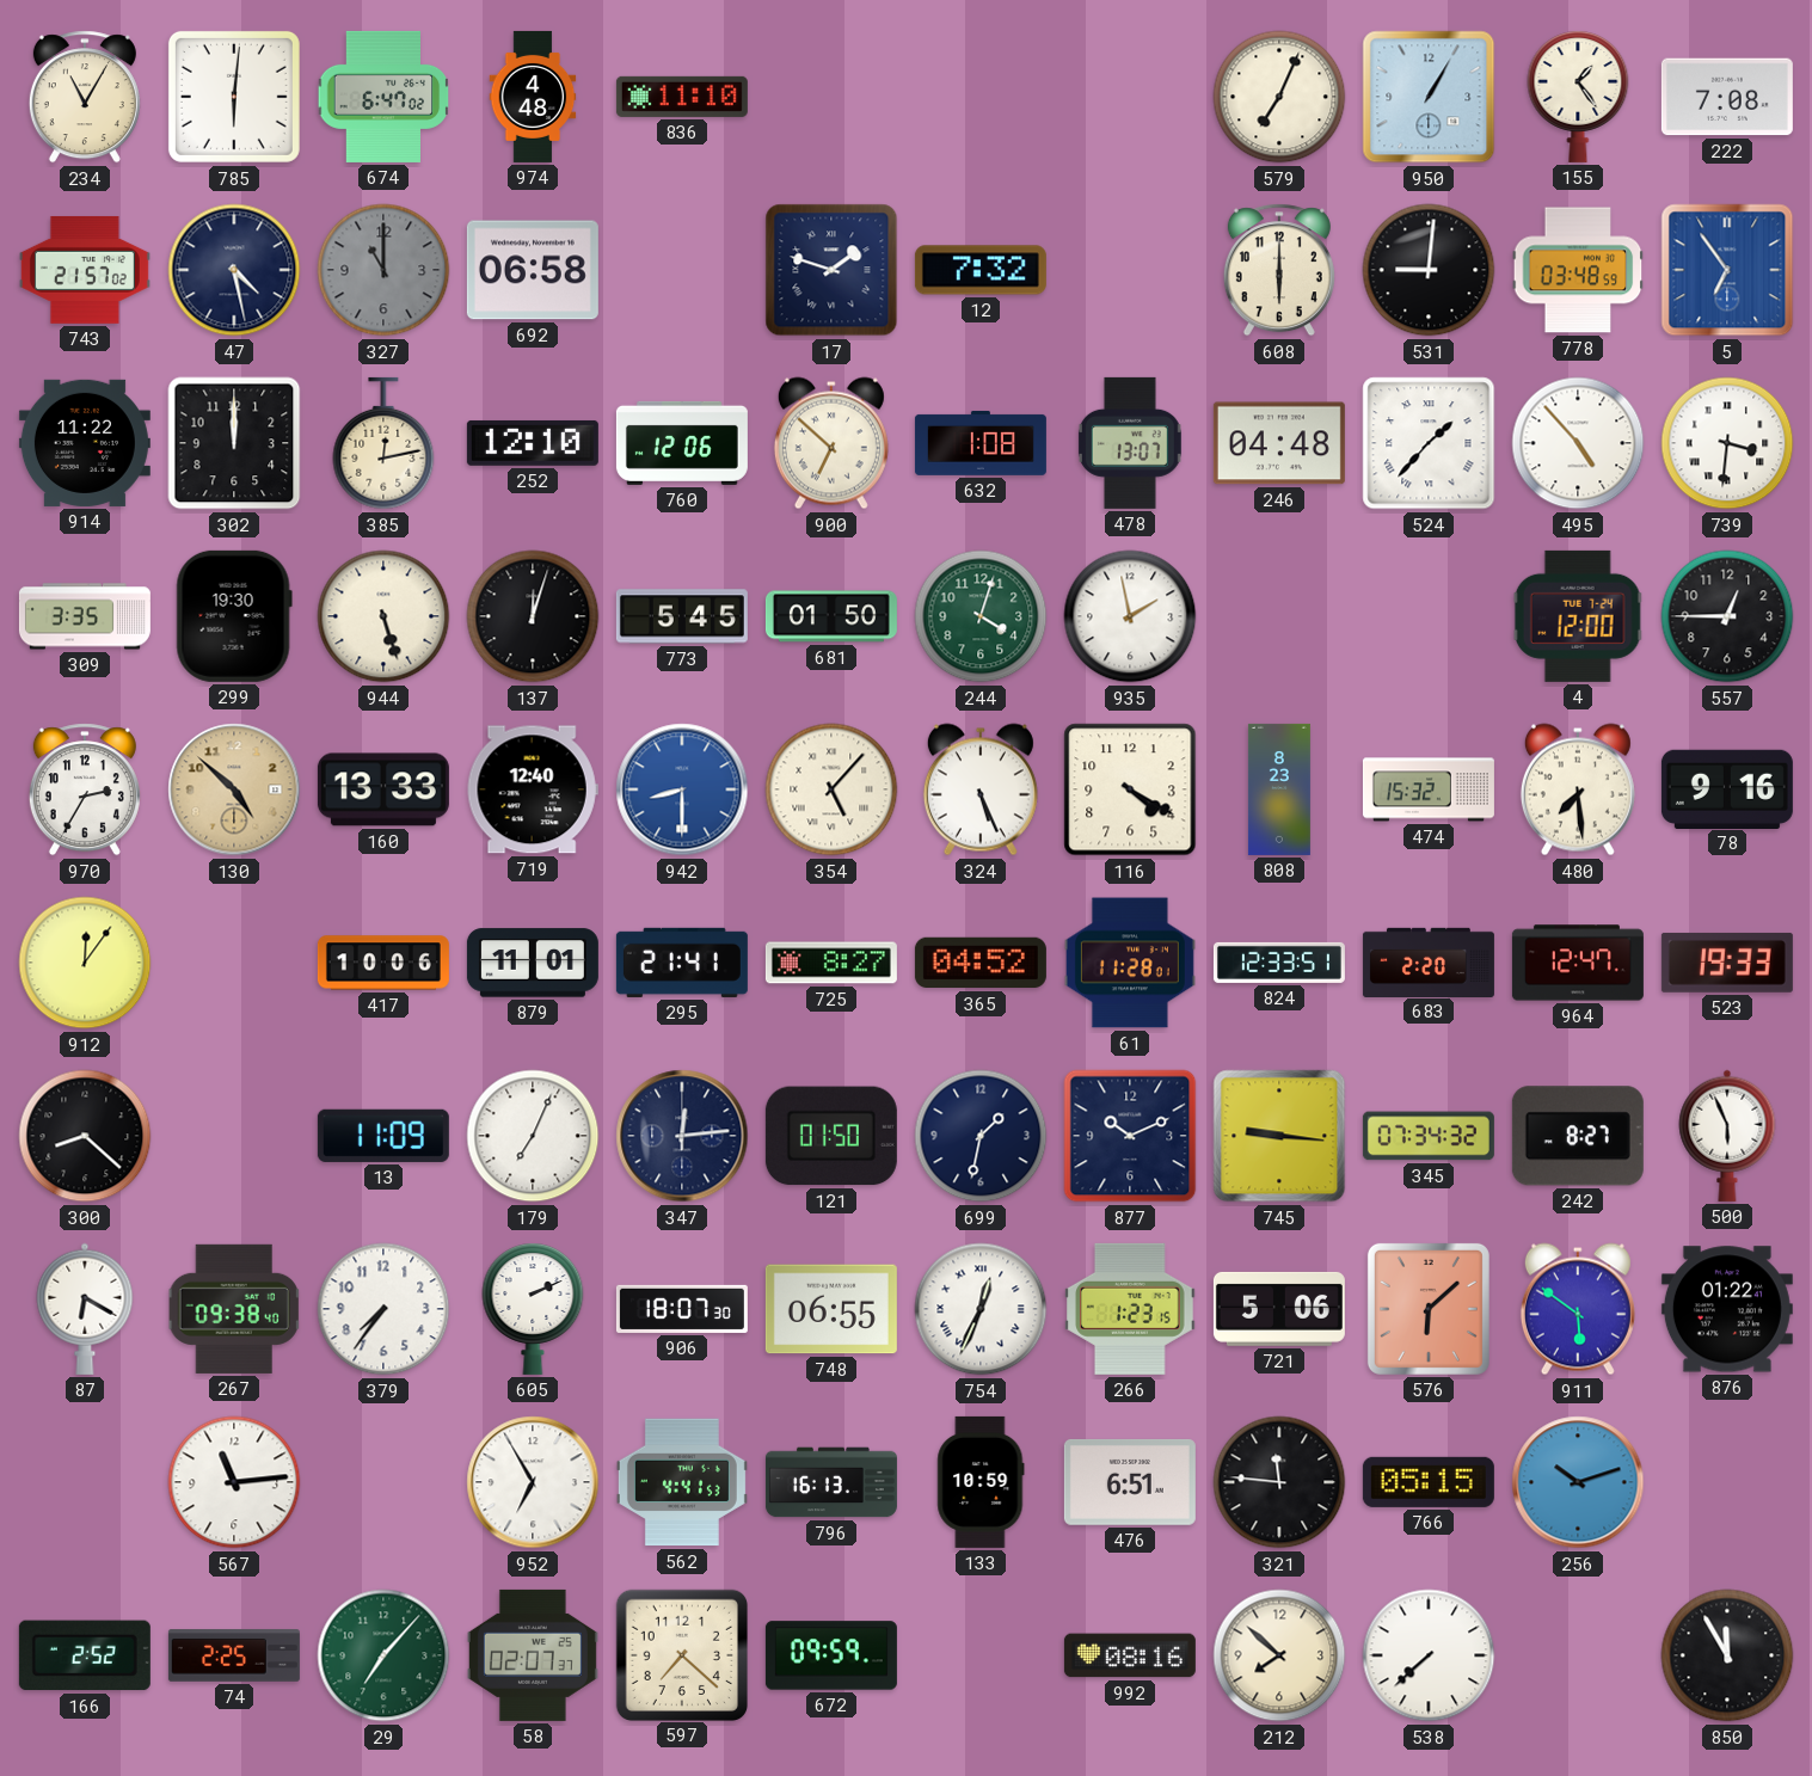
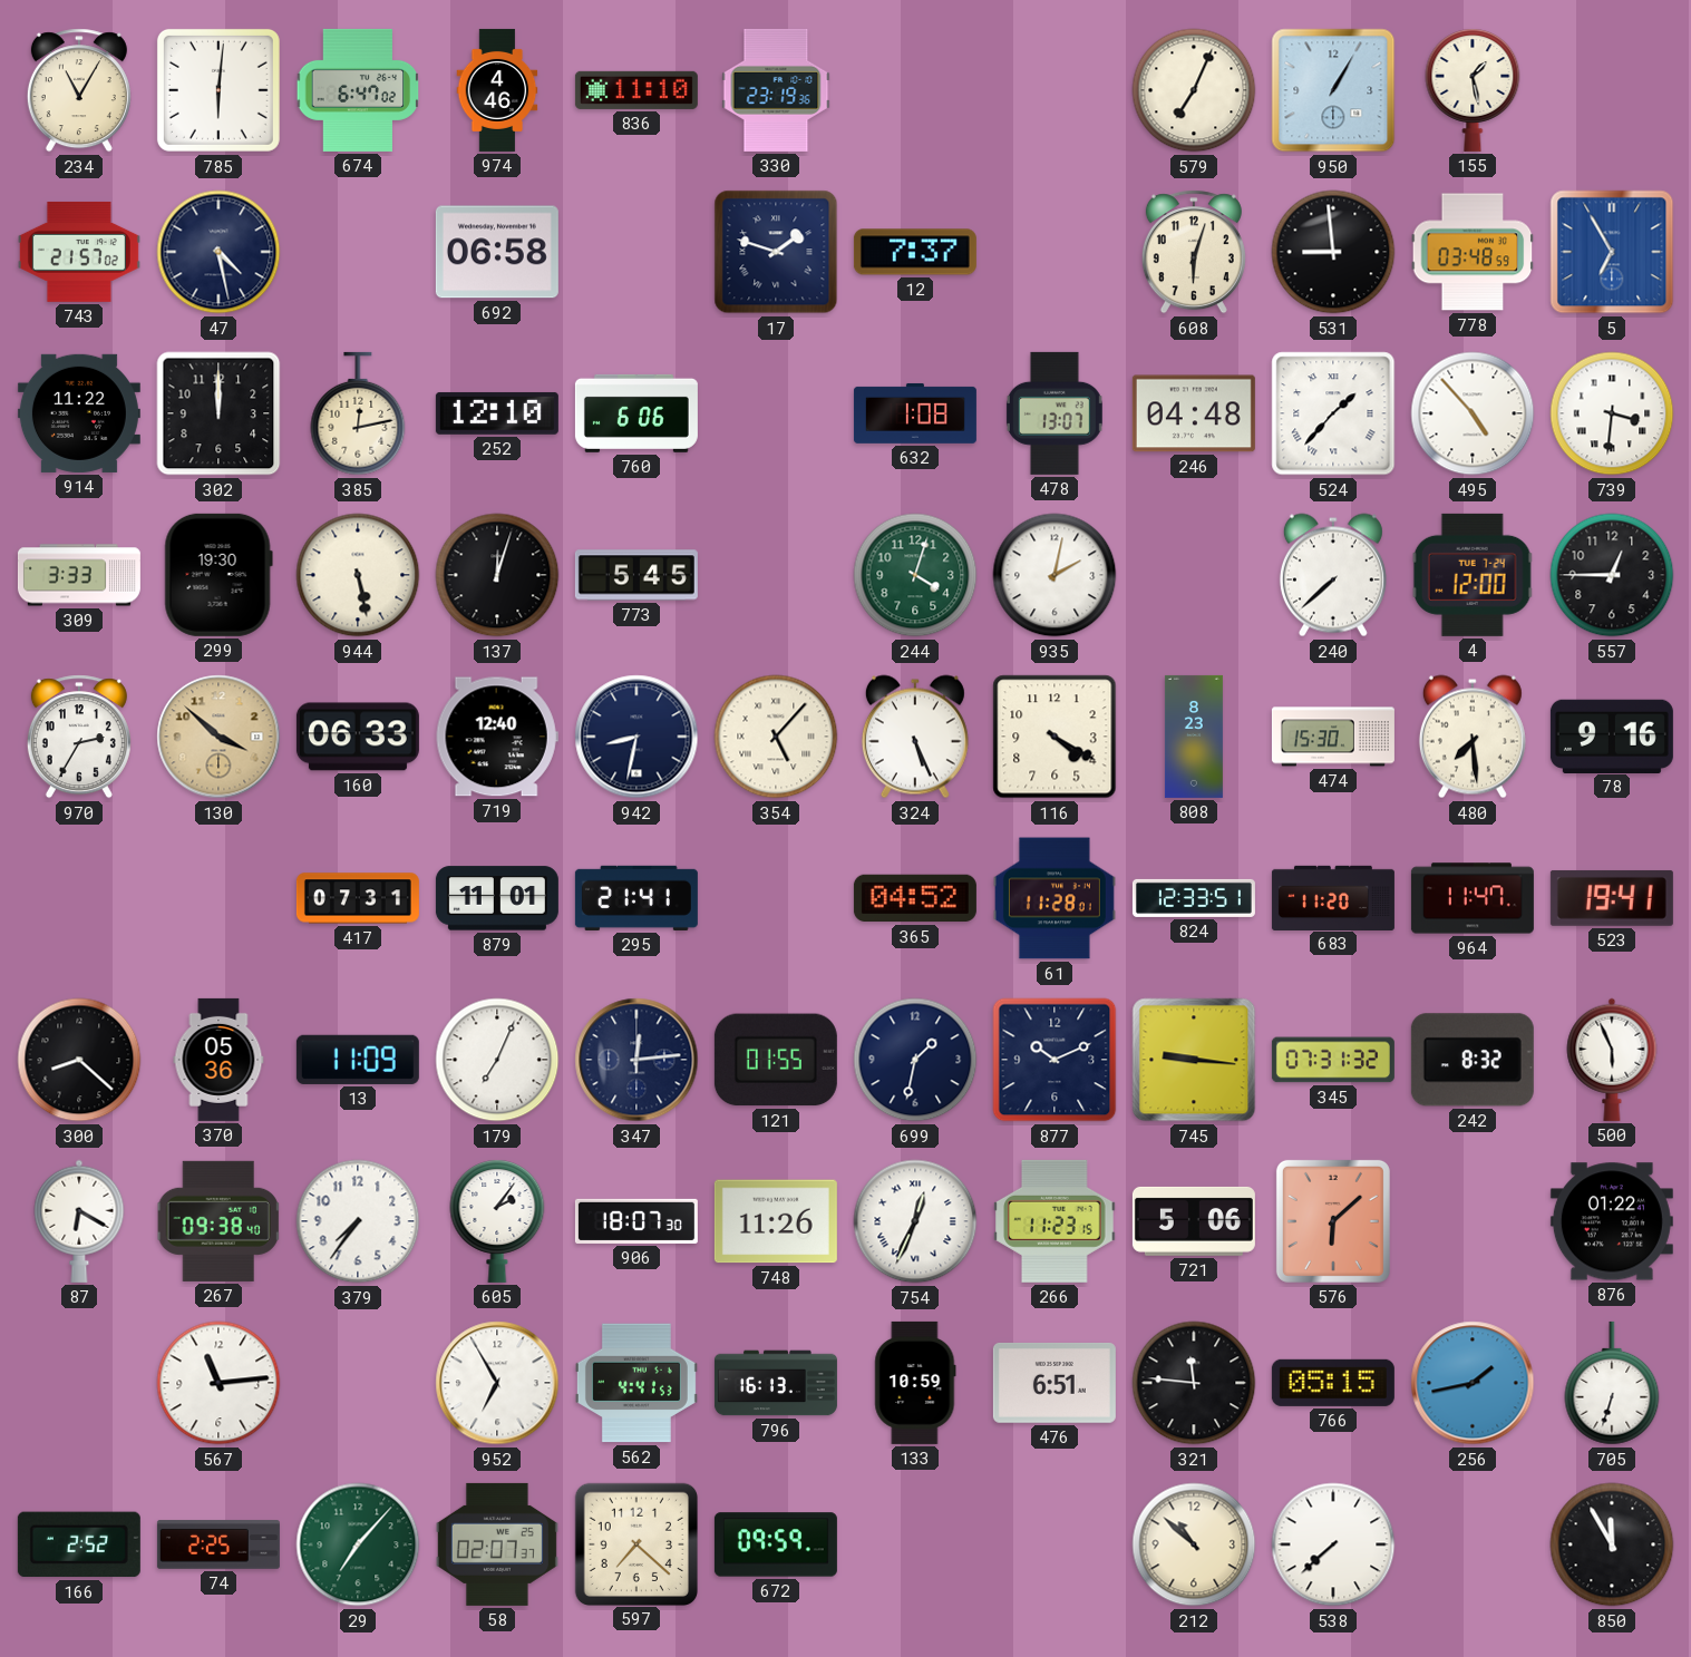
974: 4:48 -> 4:46
330: none -> 23:19
155: 1:24 -> 1:28
222: 7:08 -> none
327: 11:00 -> none
12: 7:32 -> 7:37
608: 6:00 -> 6:03
531: 9:01 -> 8:59
5: 6:54 -> 6:55
760: 12:06 -> 6:06
900: 6:52 -> none
309: 3:35 -> 3:33
944: 5:27 -> 5:28
681: 01:50 -> none
935: 1:58 -> 2:02
240: none -> 7:38
130: 4:52 -> 3:52
160: 13:33 -> 06:33
942: 8:30 -> 8:32
942 dial: blue -> navy
474: 15:32 -> 15:30
912: 12:06 -> none
417: 10:06 -> 07:31
725: 8:27 -> none
683: 2:20 -> 11:20
964: 12:47 -> 11:47
523: 19:33 -> 19:41
370: none -> 05:36
121: 01:50 -> 01:55
345: 07:34 -> 07:31
242: 8:27 -> 8:32
605: 2:11 -> 2:06
748: 06:55 -> 11:26
266: 1:23 -> 11:23
911: 5:51 -> none
256: 10:12 -> 1:43
705: none -> 6:33
992: 08:16 -> none
212: 7:52 -> 10:52
